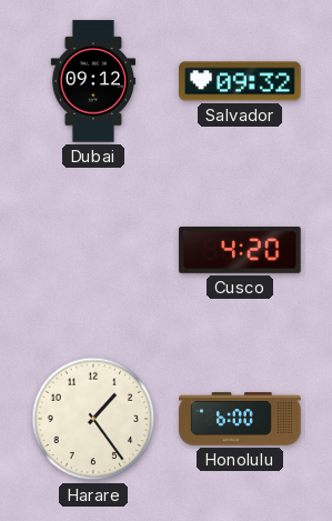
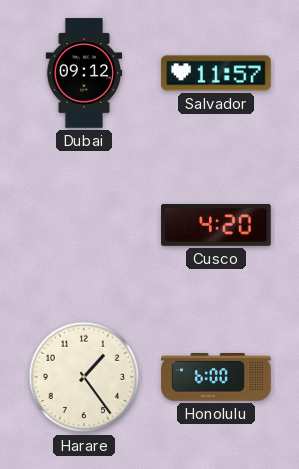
Salvador: 09:32 -> 11:57
